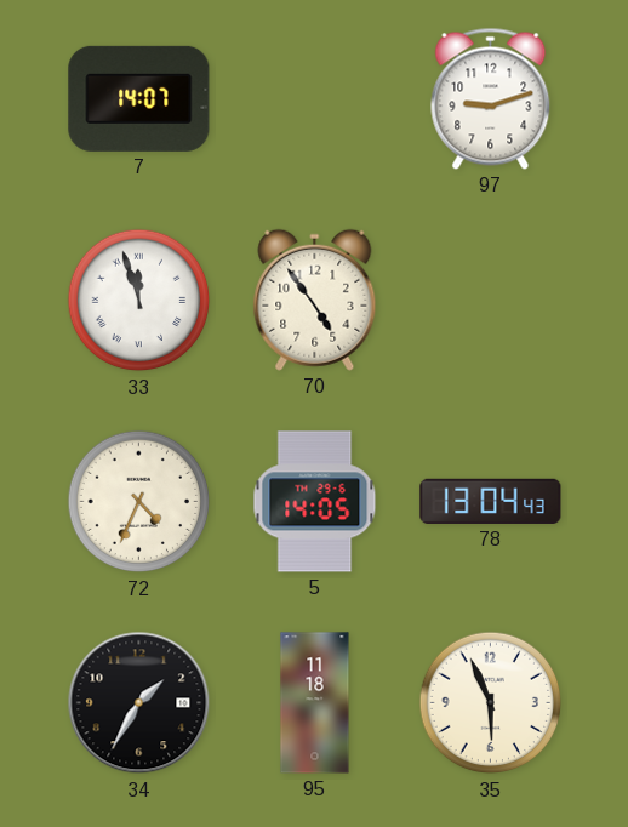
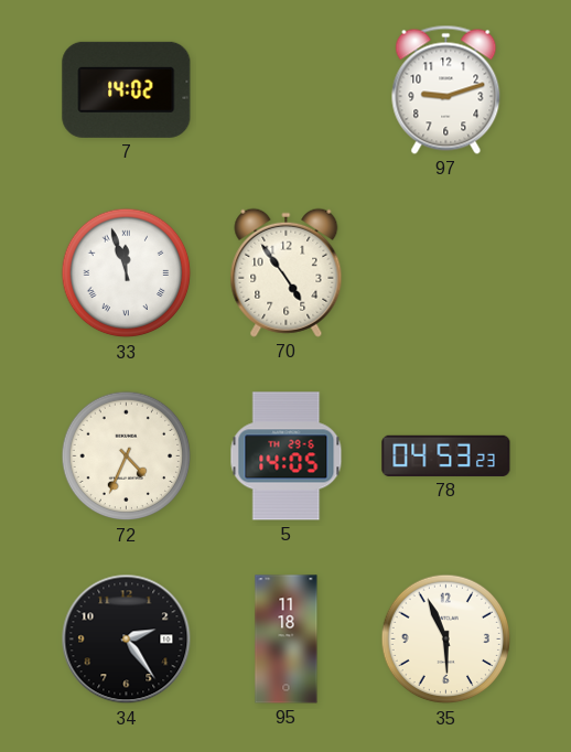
7: 14:07 -> 14:02
78: 13:04 -> 04:53
34: 1:35 -> 2:24
